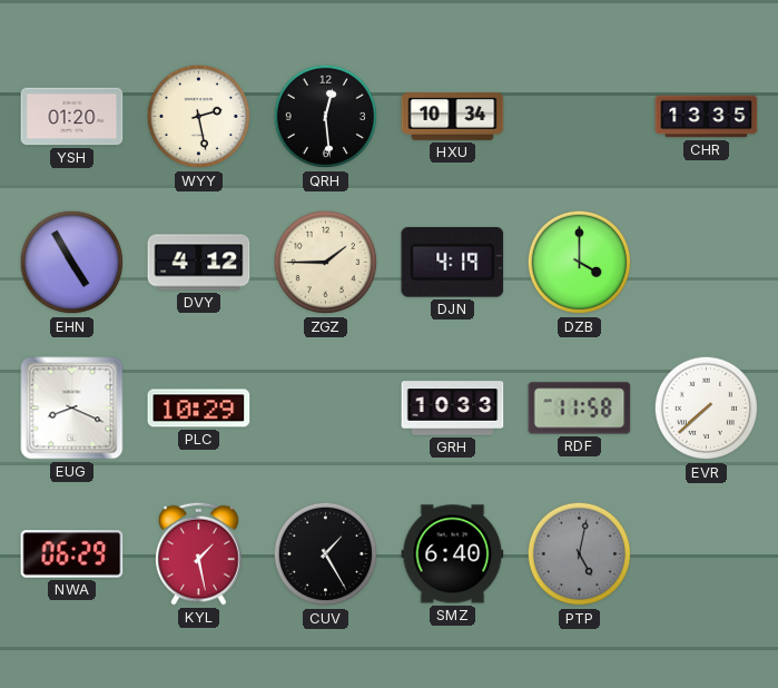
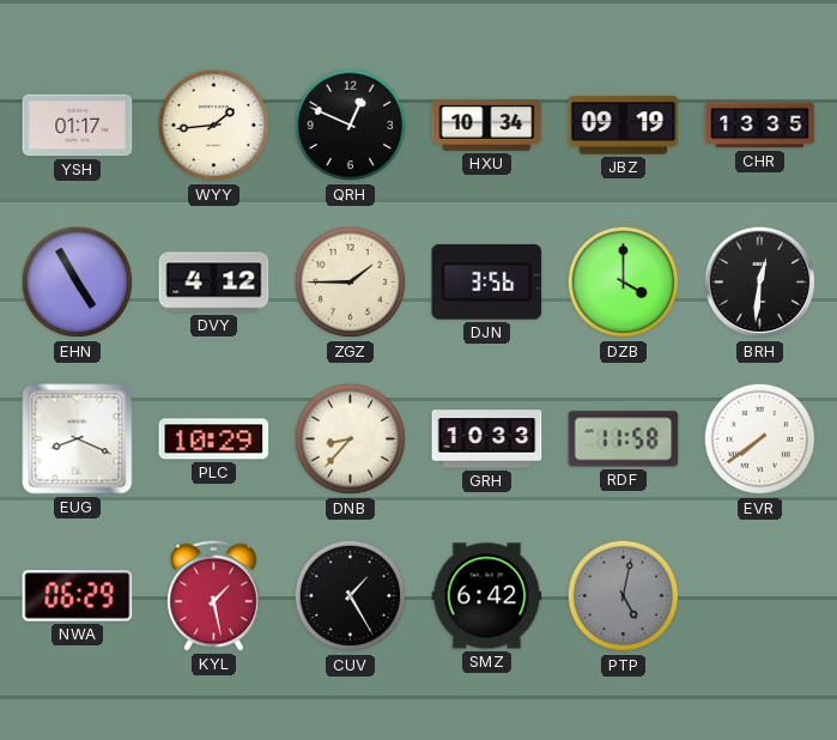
YSH: 01:20 -> 01:17
WYY: 2:28 -> 1:44
QRH: 12:29 -> 12:49
JBZ: none -> 09:19
DJN: 4:19 -> 3:56
BRH: none -> 12:31
DNB: none -> 8:37
EVR: 7:38 -> 7:39
SMZ: 6:40 -> 6:42
